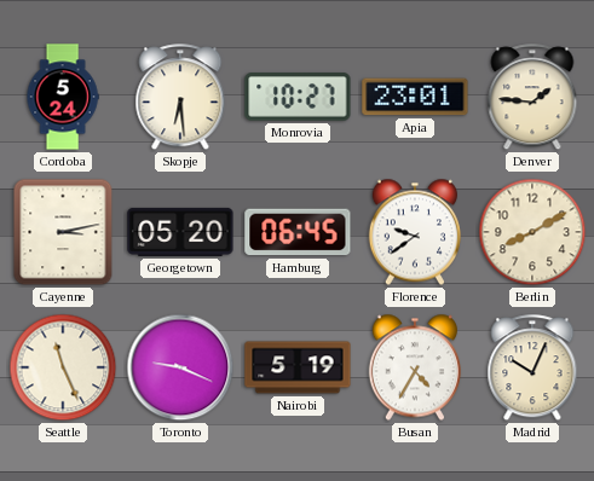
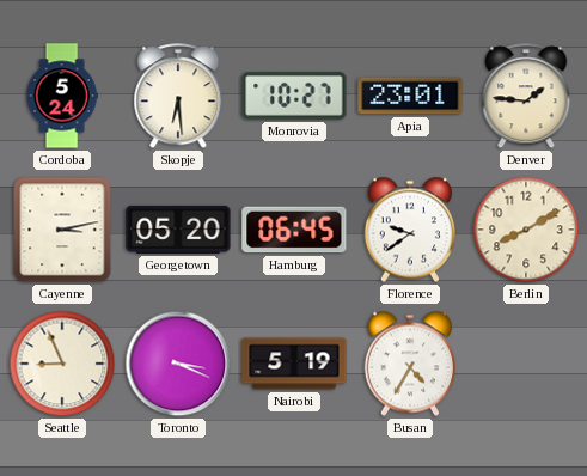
Seattle: 11:26 -> 8:56
Toronto: 9:19 -> 3:19
Madrid: 10:04 -> none
